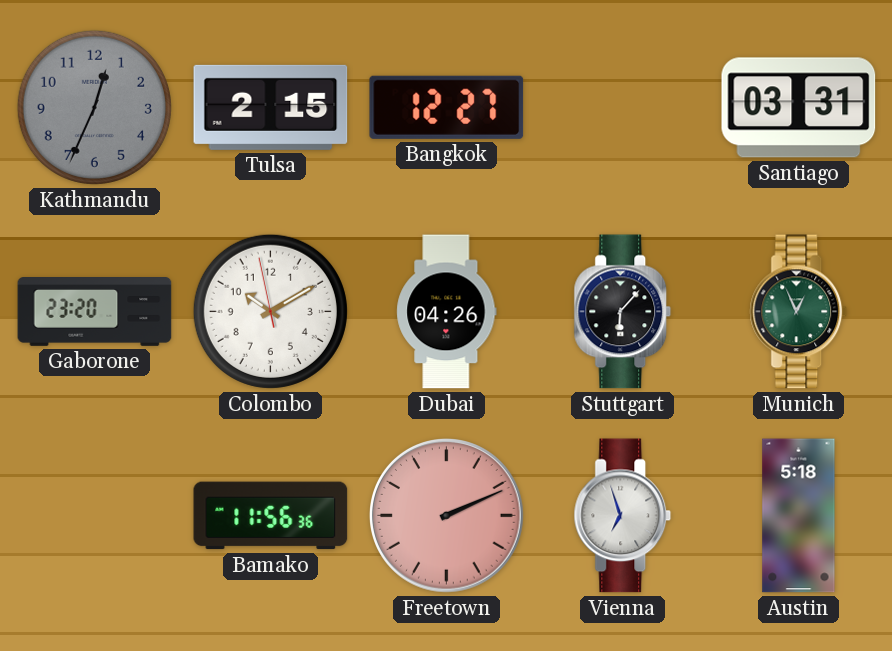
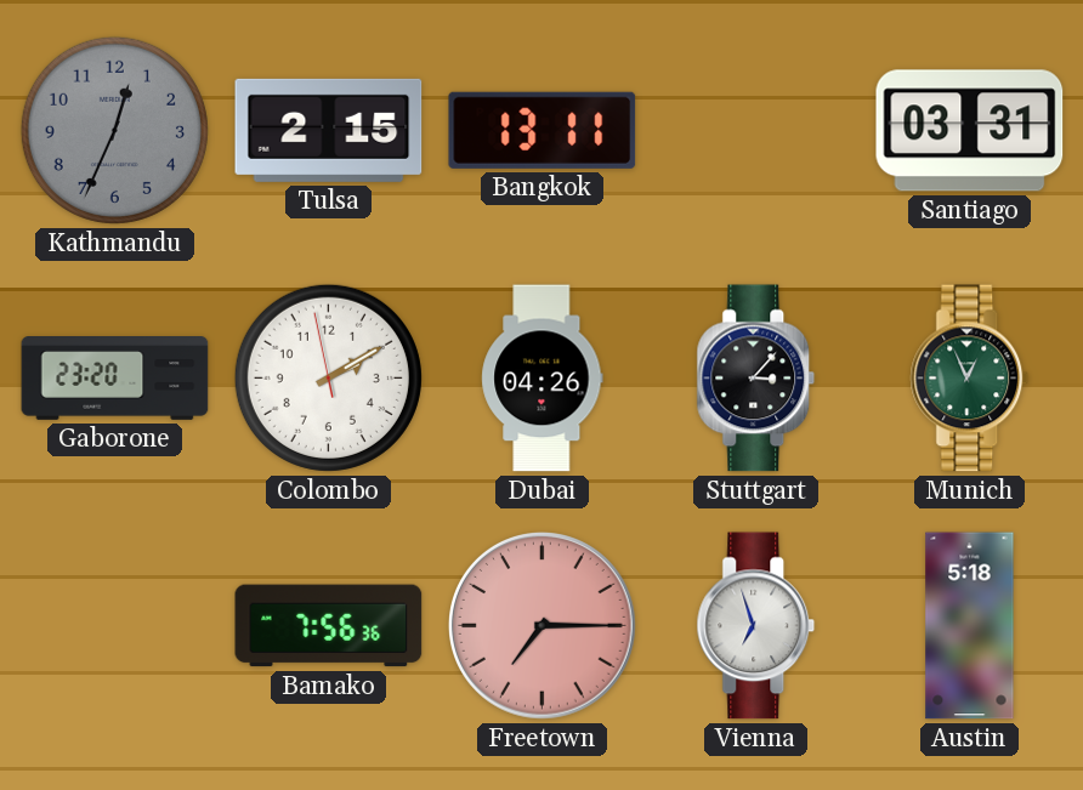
Bangkok: 12:27 -> 13:11
Colombo: 10:09 -> 2:09
Stuttgart: 6:07 -> 3:07
Bamako: 11:56 -> 7:56
Freetown: 2:11 -> 7:15
